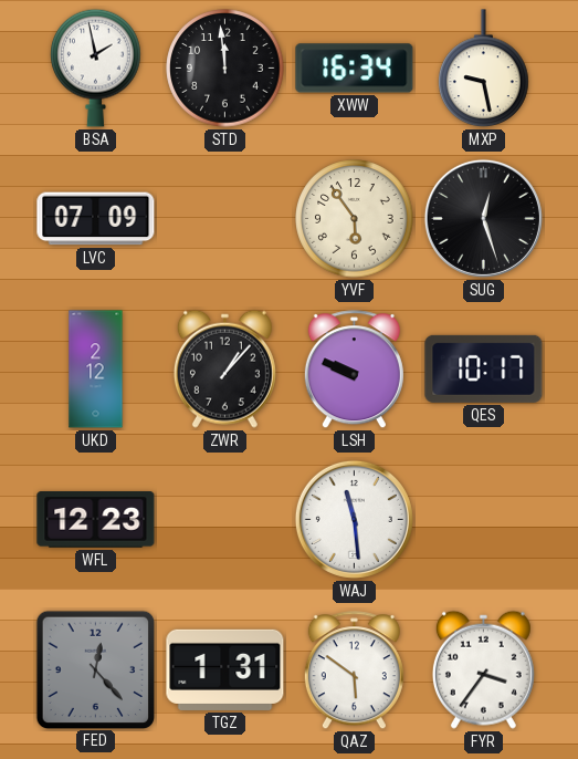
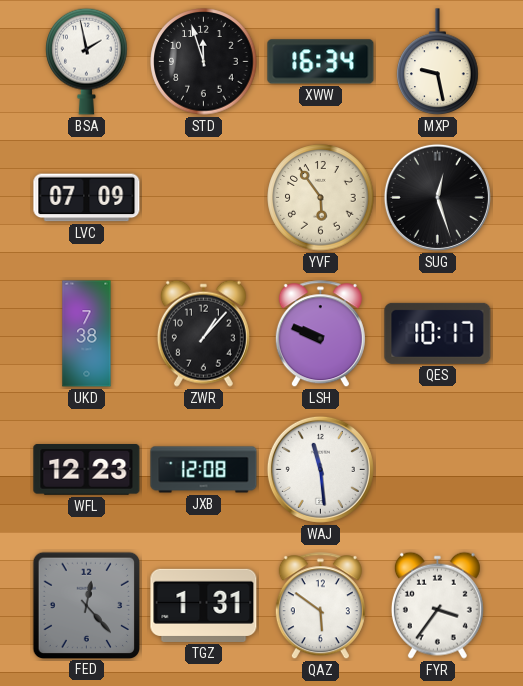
STD: 11:59 -> 11:57
UKD: 2:12 -> 7:38
JXB: none -> 12:08
